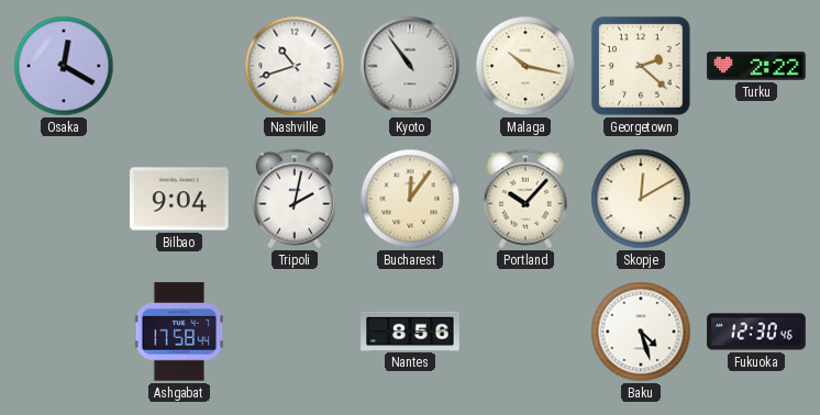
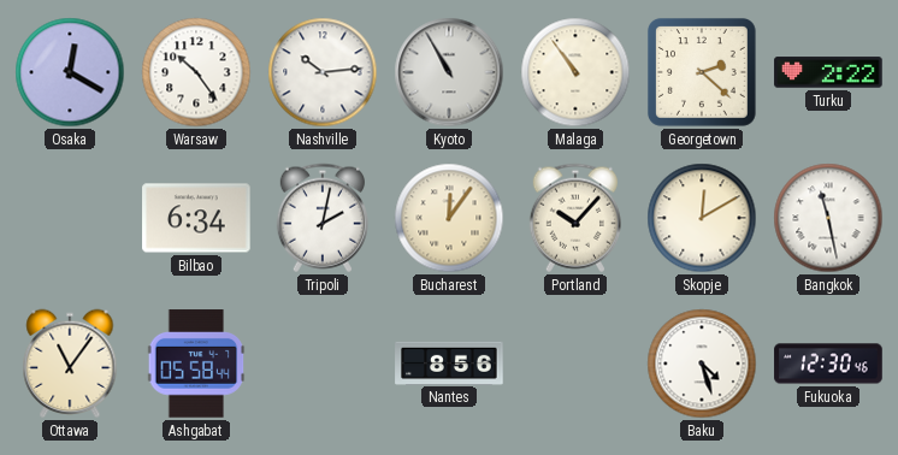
Warsaw: none -> 10:24
Nashville: 10:42 -> 10:14
Kyoto: 10:54 -> 10:55
Malaga: 10:17 -> 10:54
Bilbao: 9:04 -> 6:34
Bangkok: none -> 11:28
Ottawa: none -> 11:06
Ashgabat: 17:58 -> 05:58
